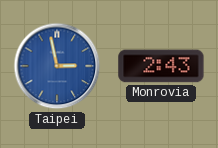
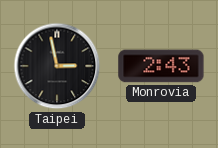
Taipei dial: blue -> black
